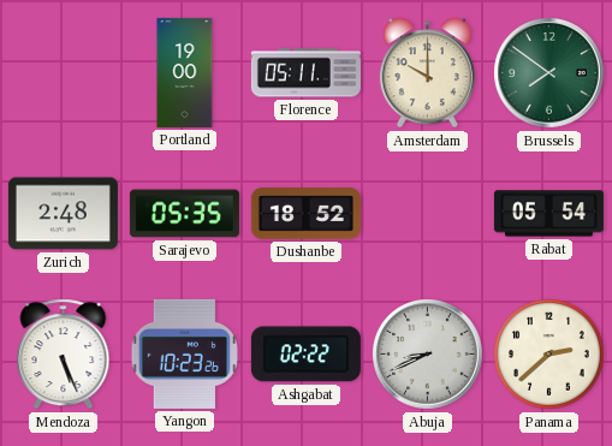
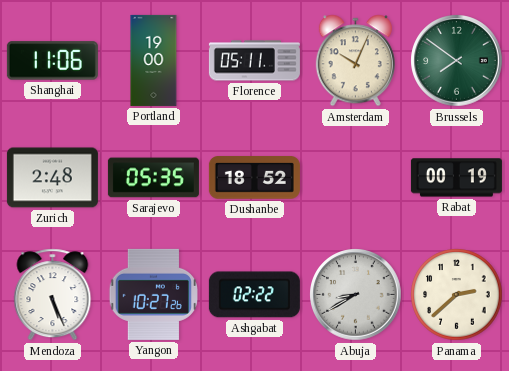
Shanghai: none -> 11:06
Amsterdam: 10:00 -> 10:04
Rabat: 05:54 -> 00:19
Yangon: 10:23 -> 10:27
Abuja: 8:41 -> 8:40
